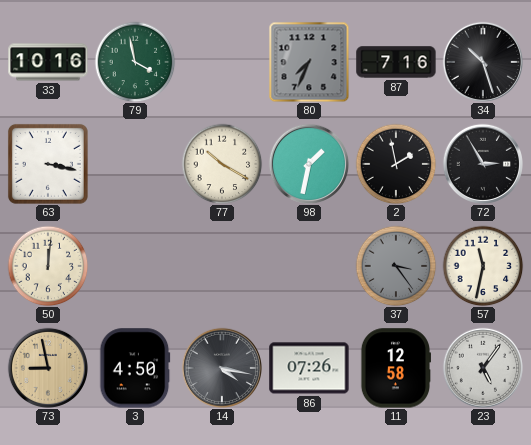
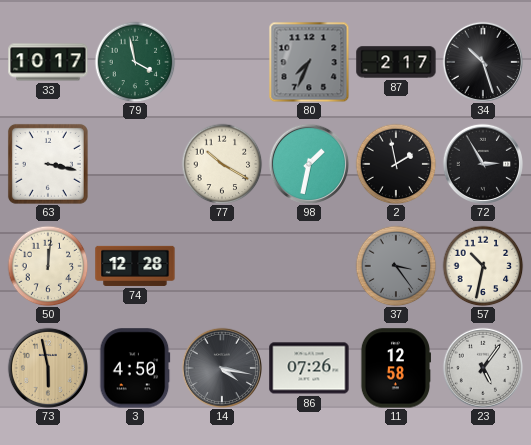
33: 10:16 -> 10:17
87: 7:16 -> 2:17
74: none -> 12:28
57: 11:32 -> 10:32
73: 8:58 -> 5:58
